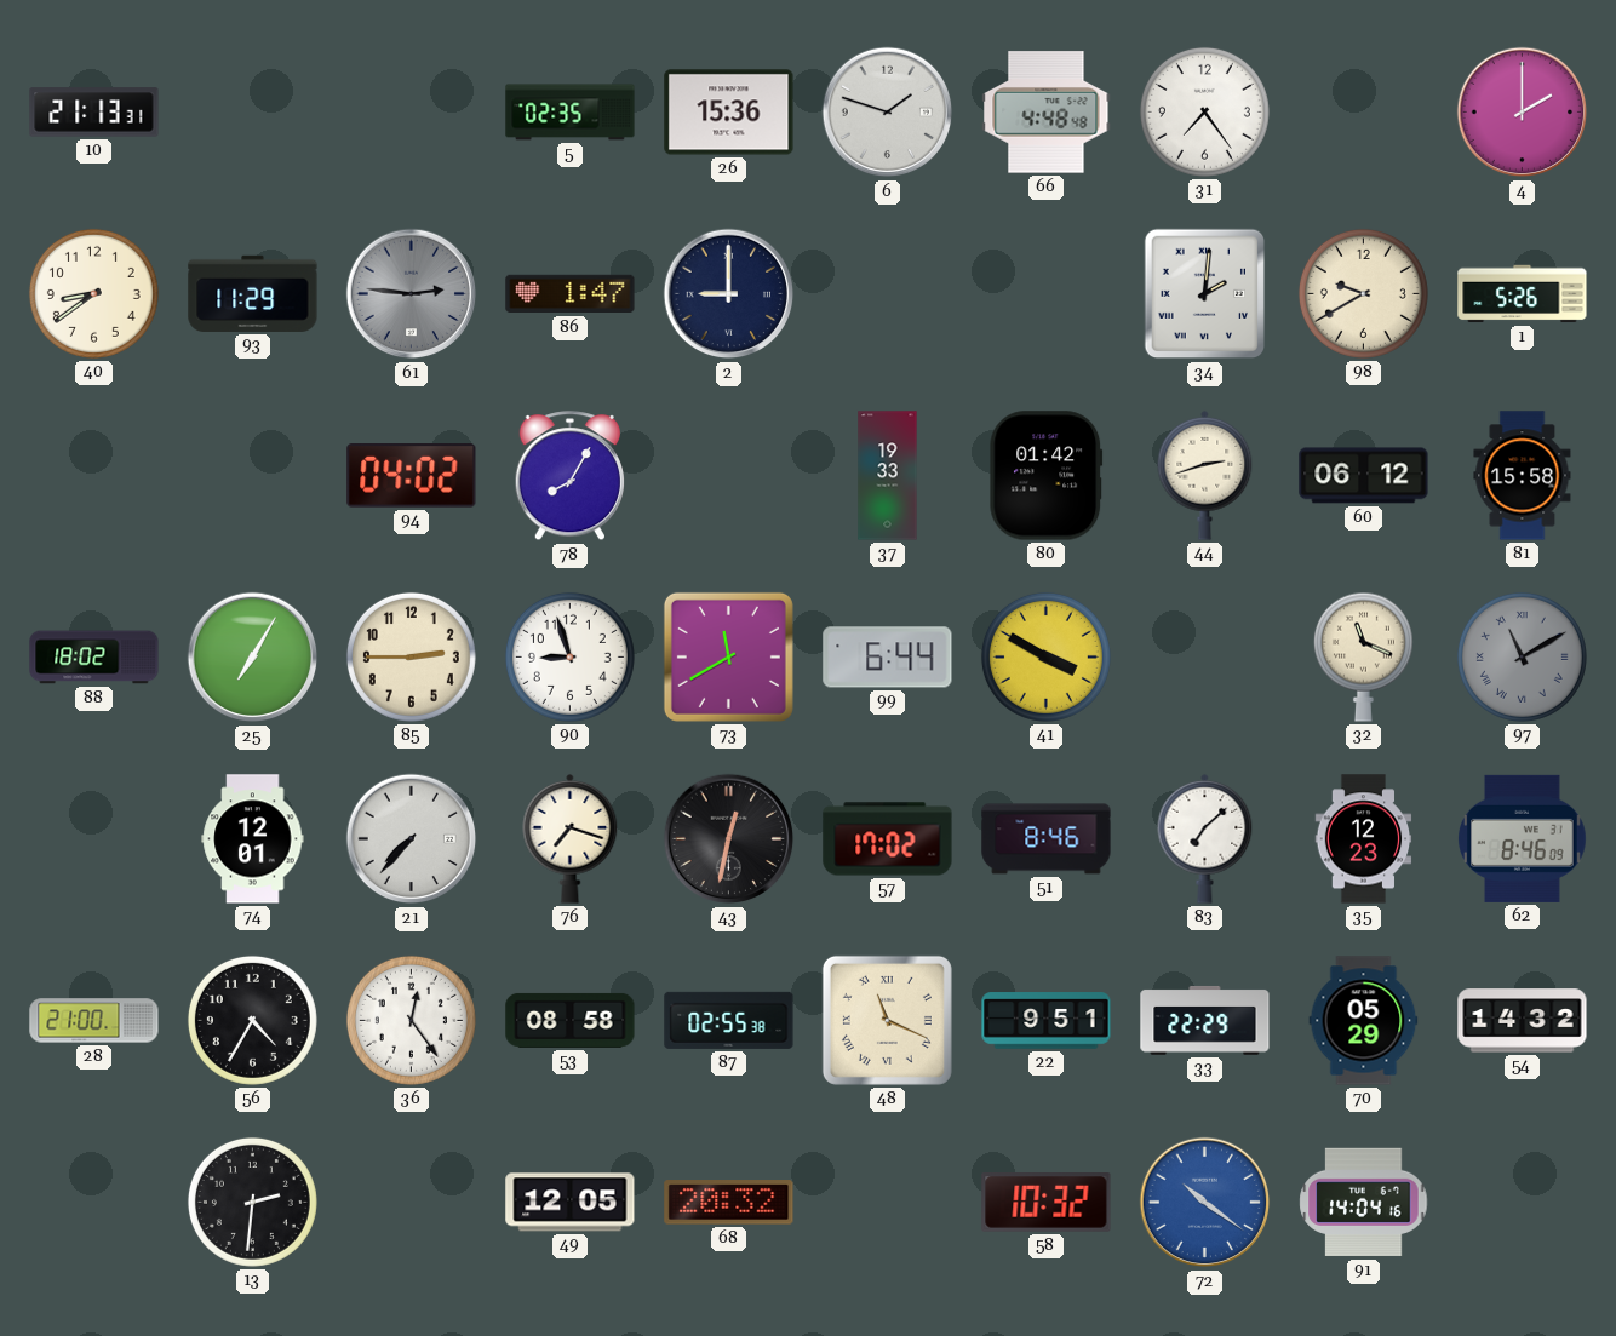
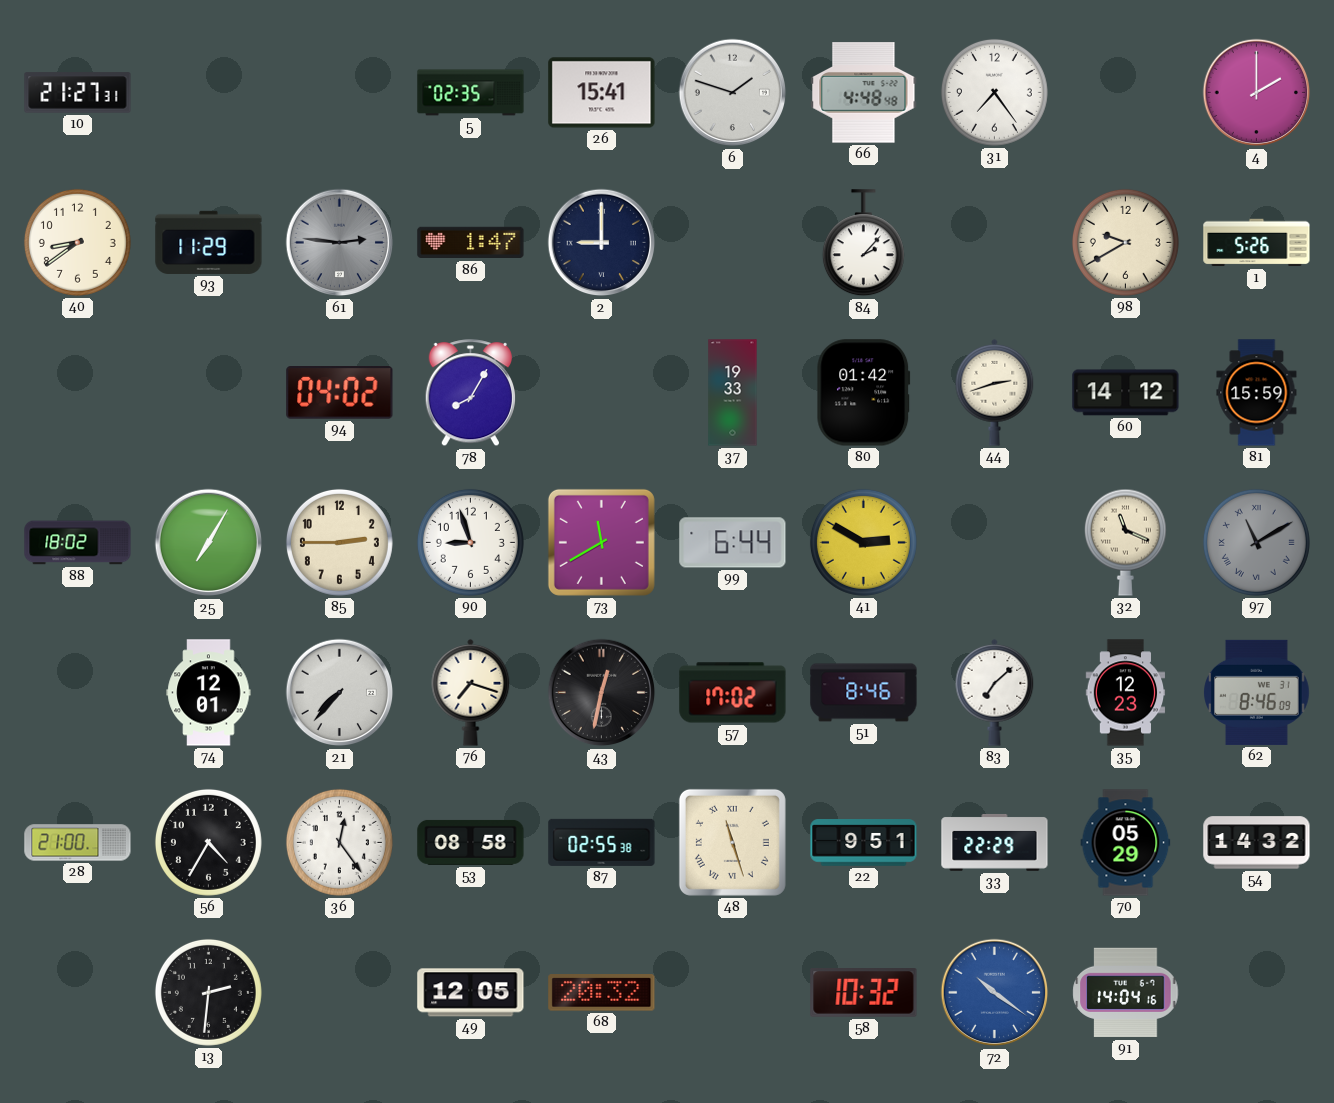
10: 21:13 -> 21:27
26: 15:36 -> 15:41
84: none -> 2:07
34: 2:01 -> none
60: 06:12 -> 14:12
81: 15:58 -> 15:59
41: 3:50 -> 2:50
48: 11:19 -> 11:27
